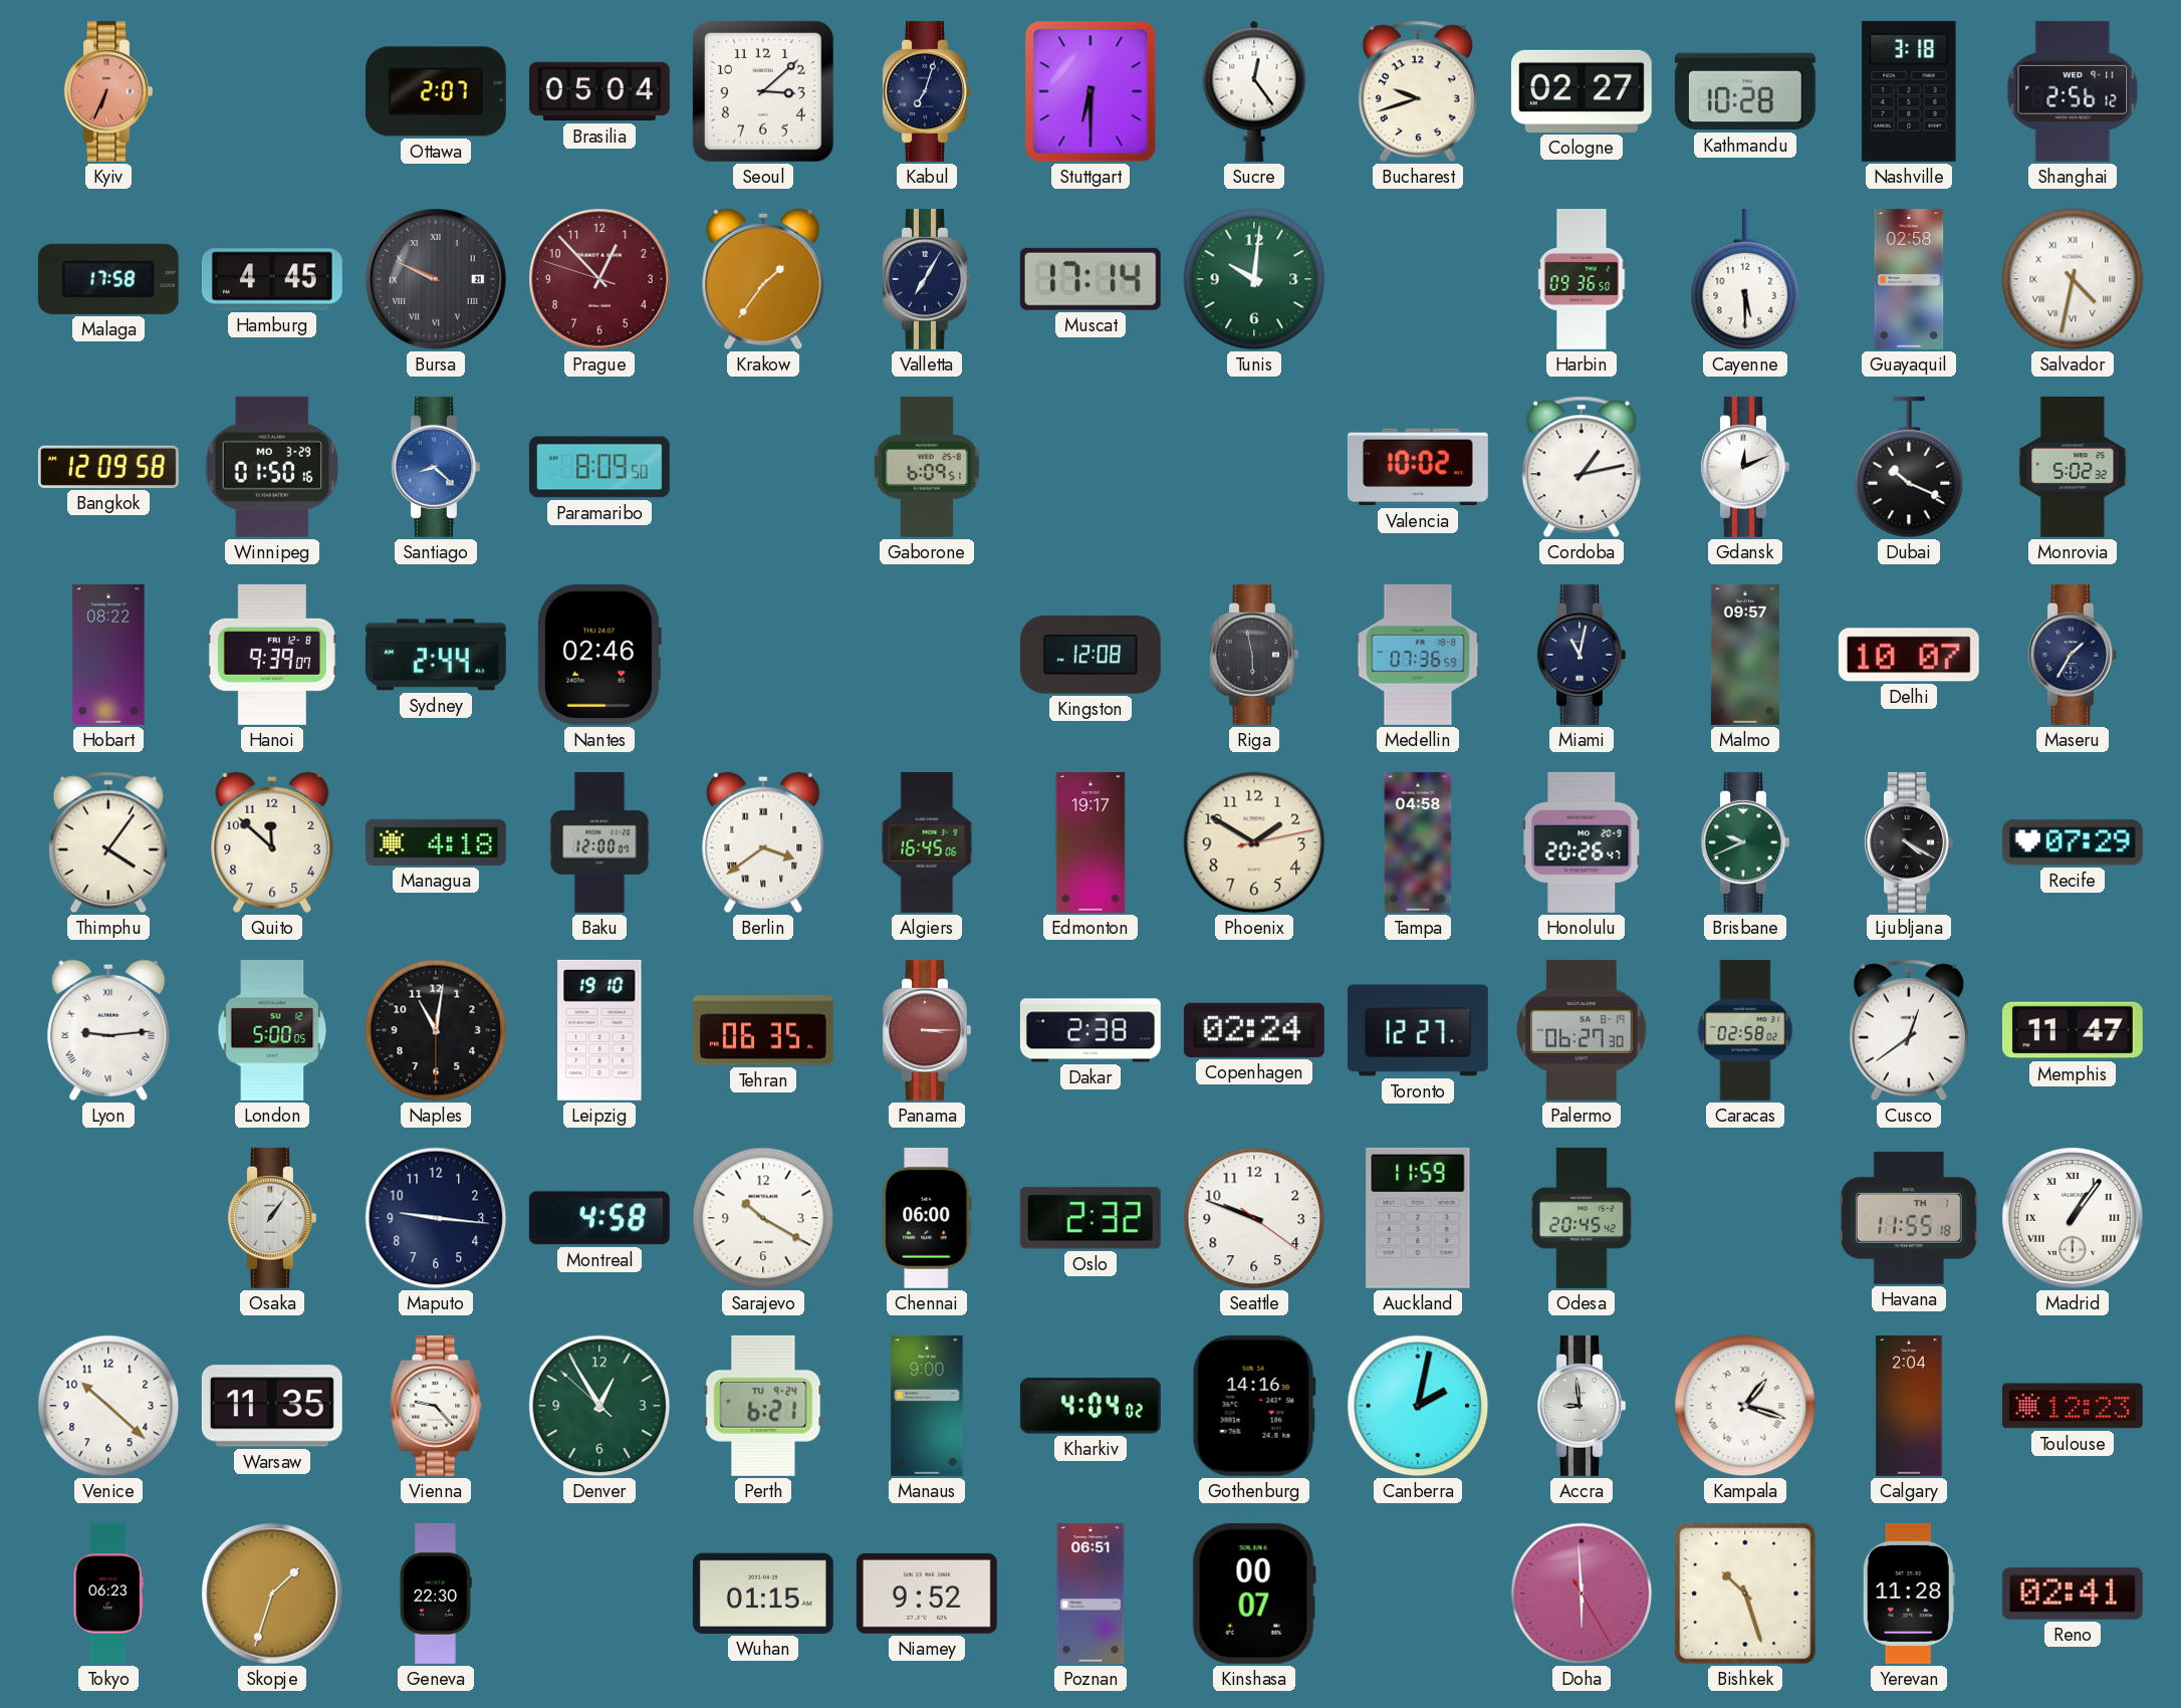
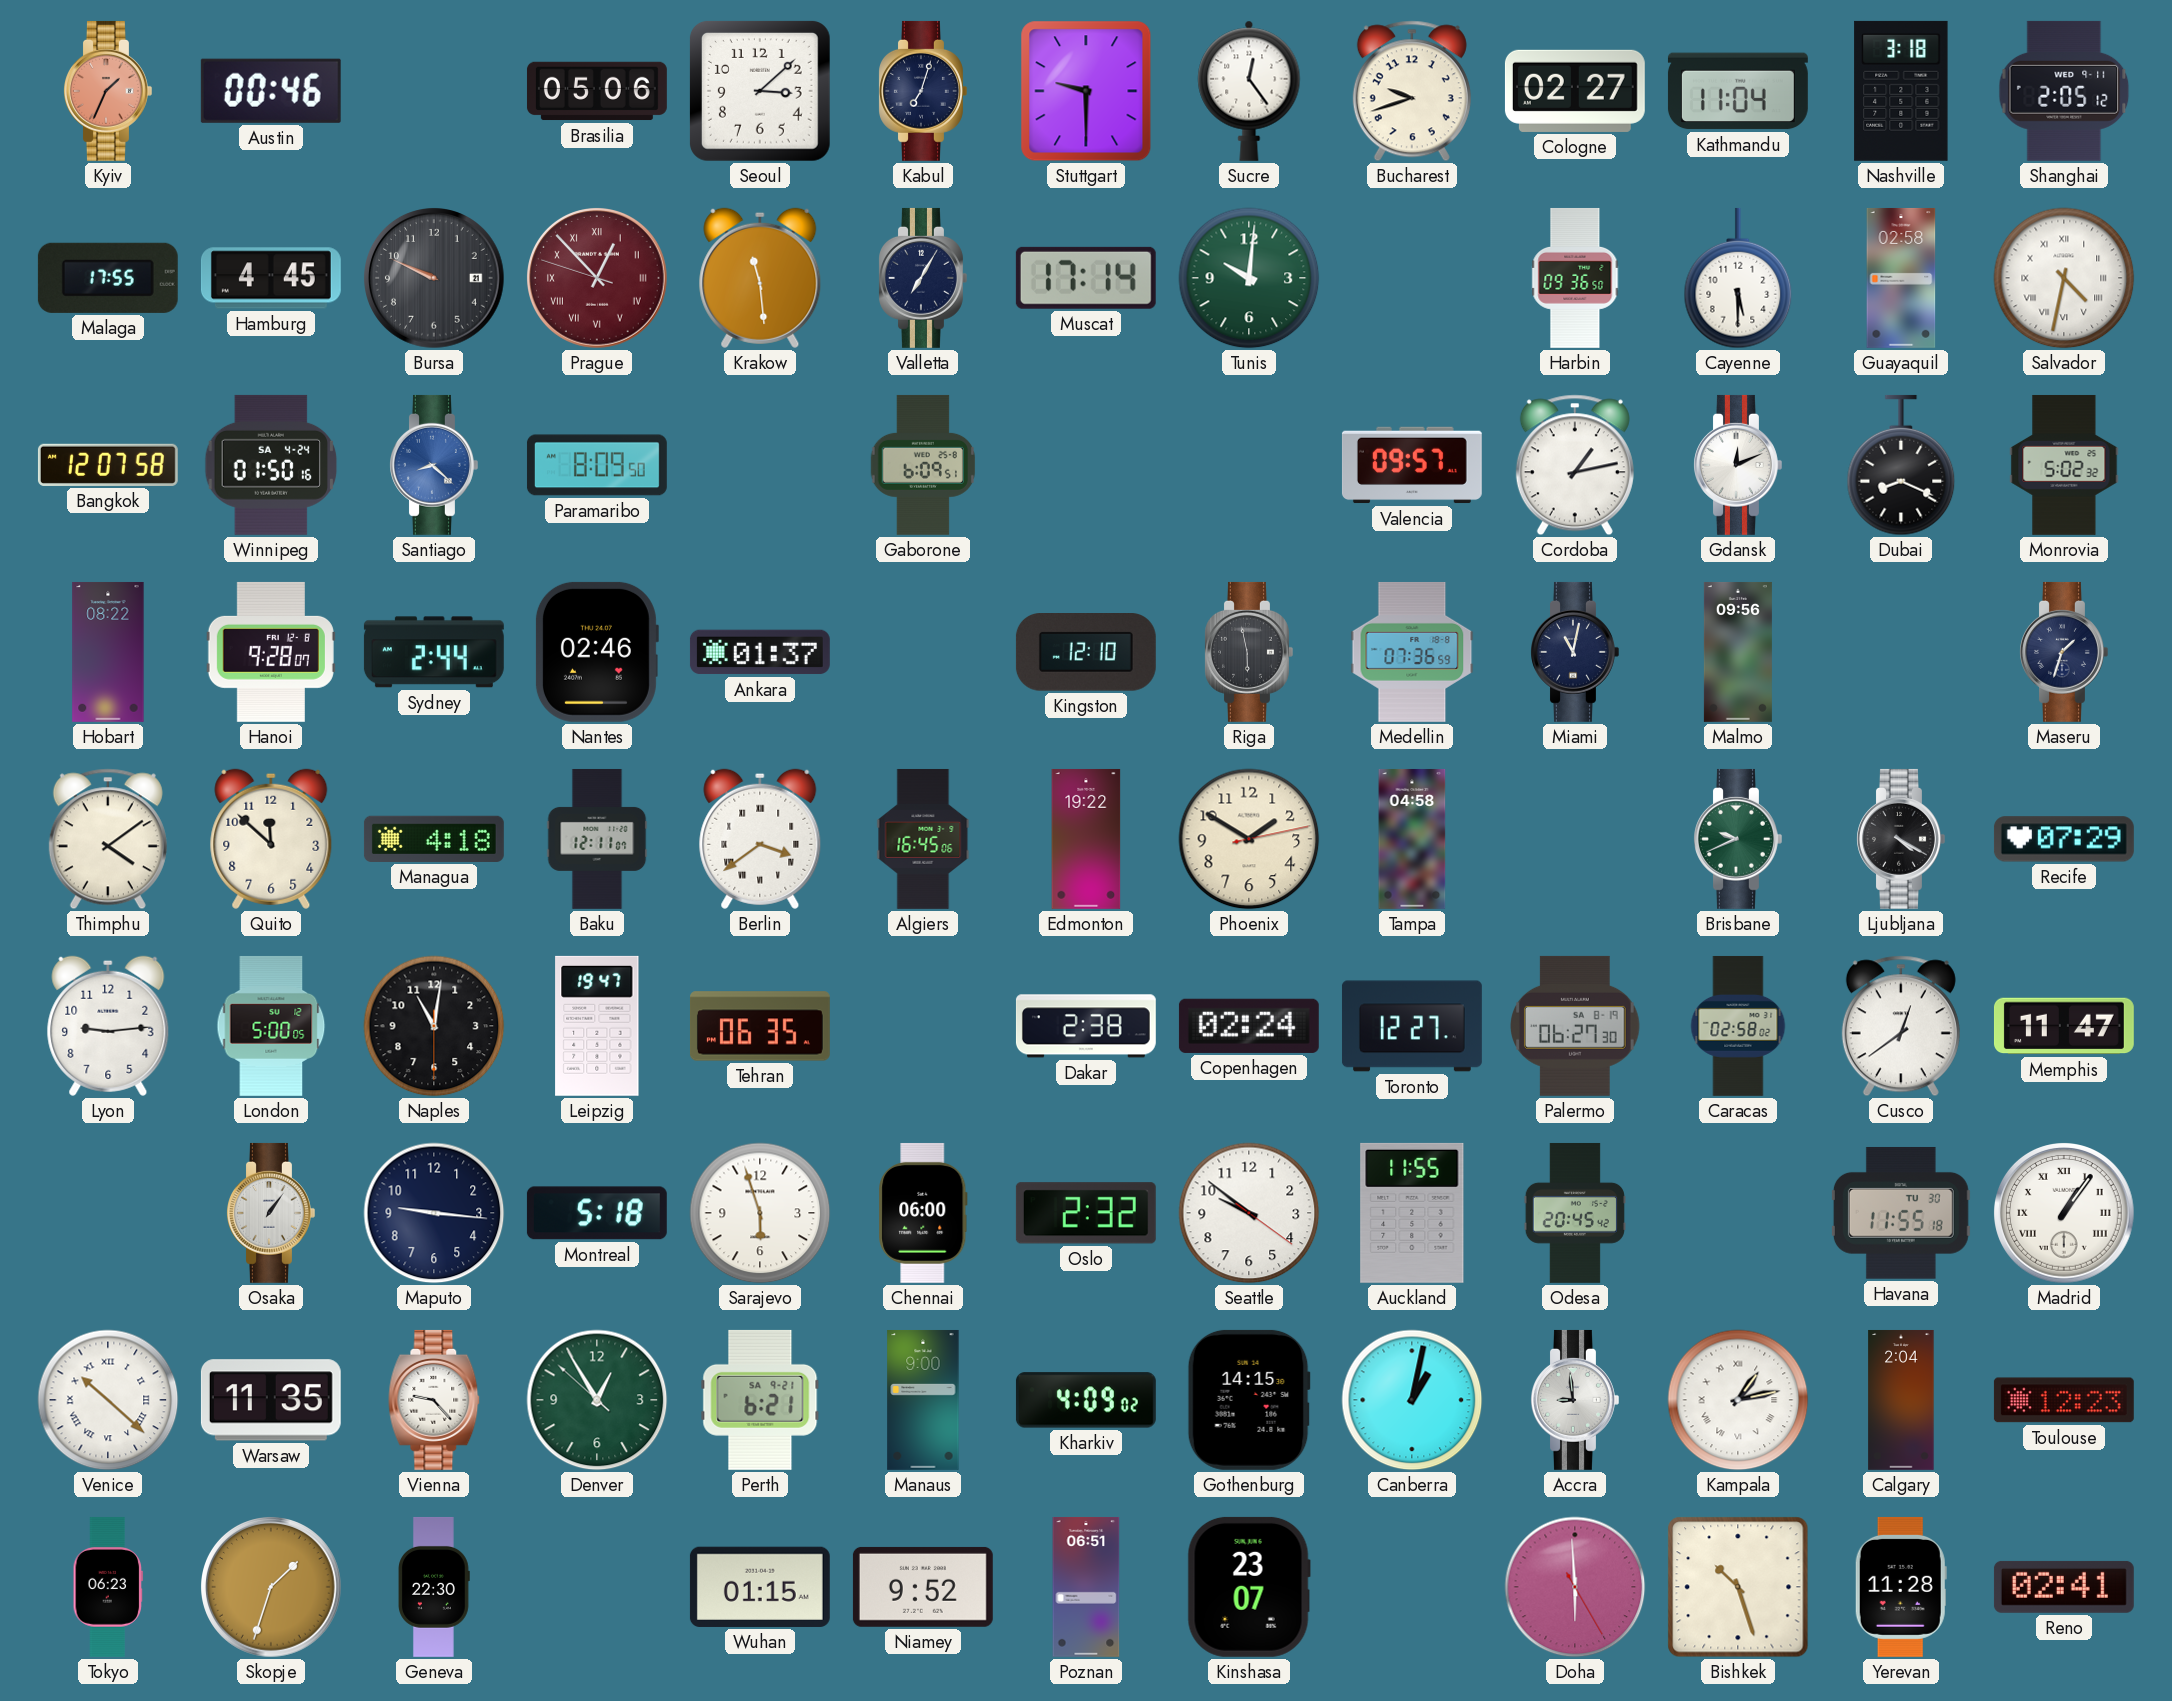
Kyiv: 6:34 -> 1:34
Austin: none -> 00:46
Ottawa: 2:07 -> none
Brasilia: 05:04 -> 05:06
Stuttgart: 6:30 -> 9:30
Kathmandu: 10:28 -> 11:04
Shanghai: 2:56 -> 2:05
Malaga: 17:58 -> 17:55
Bursa numerals: Roman -> Arabic
Prague numerals: Arabic -> Roman
Krakow: 1:36 -> 11:29
Bangkok: 12:09 -> 12:07
Winnipeg date: MO 3-29 -> SA 4-24
Valencia: 10:02 -> 09:57
Dubai: 10:19 -> 8:19
Hanoi: 9:39 -> 9:28
Ankara: none -> 01:37
Kingston: 12:08 -> 12:10
Malmo: 09:57 -> 09:56
Delhi: 10:07 -> none
Maseru: 1:35 -> 1:33
Thimphu: 4:06 -> 4:09
Baku: 12:00 -> 12:11
Edmonton: 19:17 -> 19:22
Honolulu: 20:26 -> none
Lyon numerals: Roman -> Arabic
Leipzig: 19:10 -> 19:47
Panama: 3:15 -> none
Montreal: 4:58 -> 5:18
Sarajevo: 10:20 -> 5:57
Seattle: 9:48 -> 9:51
Auckland: 11:59 -> 11:55
Havana date: TH 1 -> TU 30
Venice numerals: Arabic -> Roman
Perth date: TU 9-24 -> SA 9-21
Kharkiv: 4:04 -> 4:09
Gothenburg: 14:16 -> 14:15
Canberra: 2:02 -> 1:02
Kampala: 1:18 -> 1:13
Kinshasa: 00:07 -> 23:07
